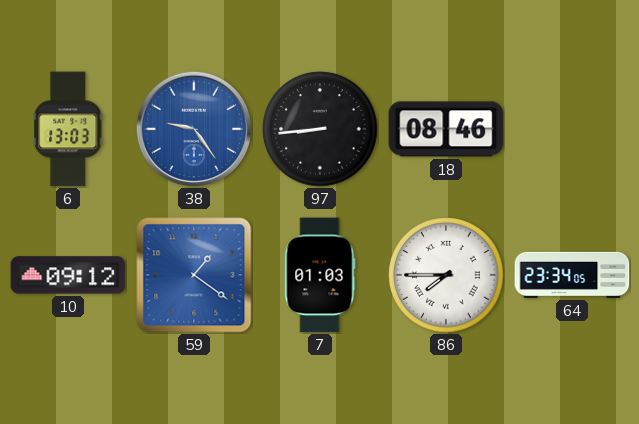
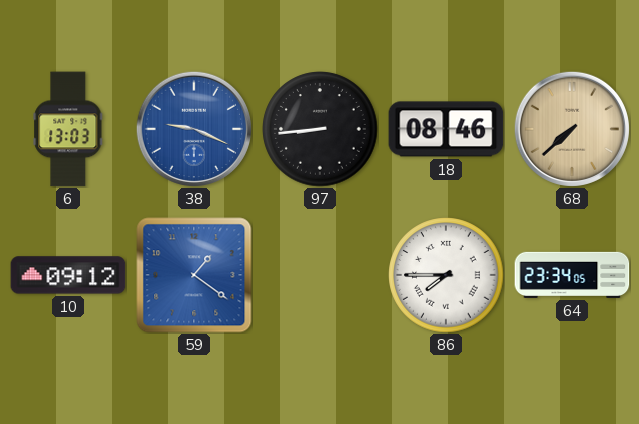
38: 9:24 -> 9:19
68: none -> 7:38
7: 01:03 -> none
